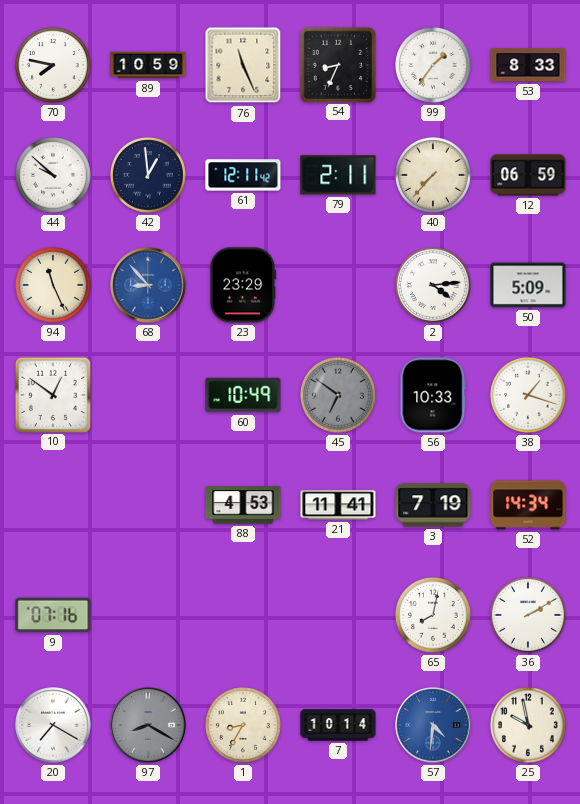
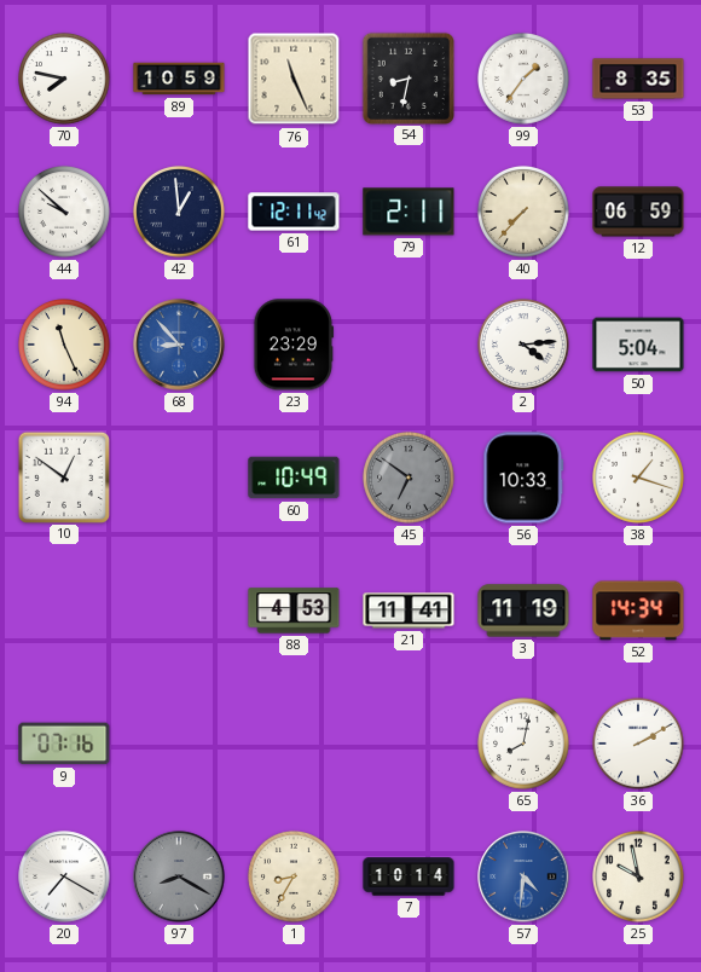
54: 8:34 -> 8:32
53: 8:33 -> 8:35
50: 5:09 -> 5:04
3: 7:19 -> 11:19
